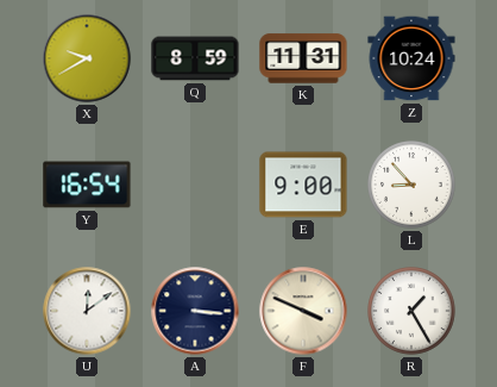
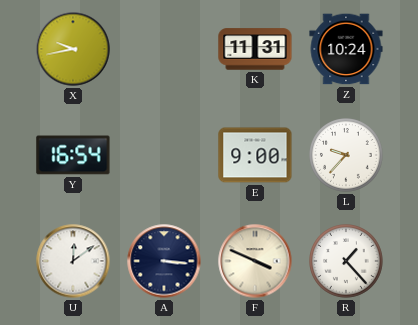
X: 9:40 -> 9:43
Q: 8:59 -> none
L: 8:53 -> 9:37
R: 1:25 -> 1:23
